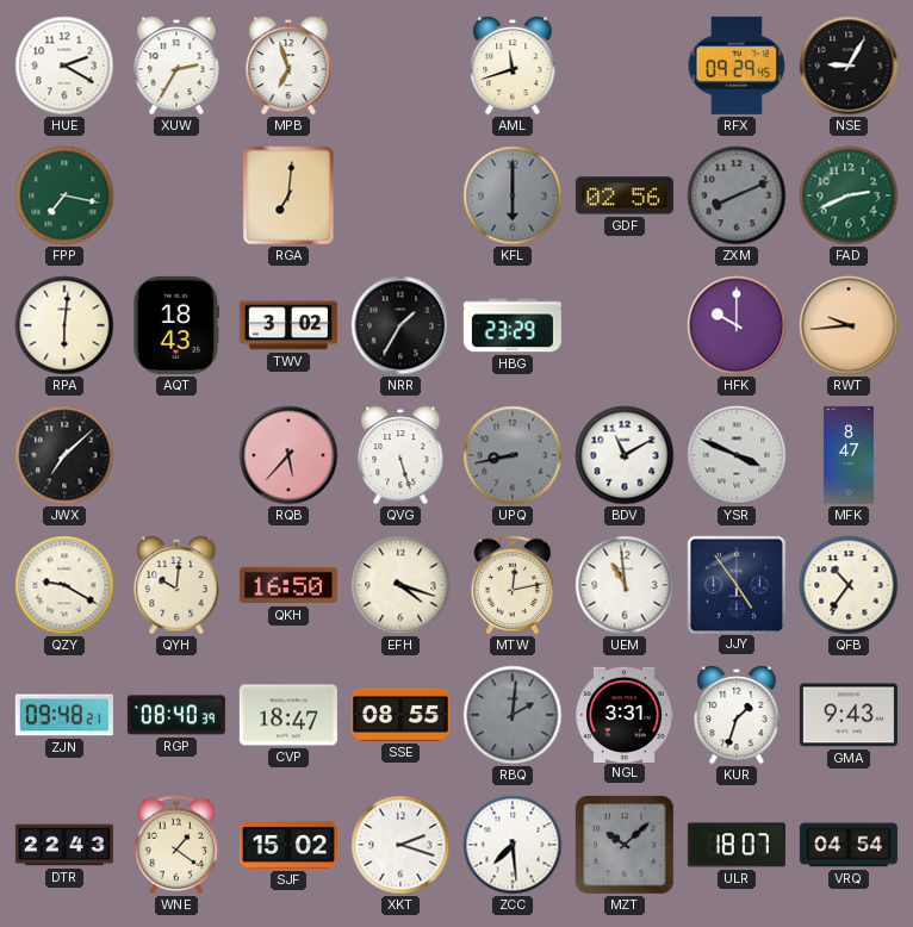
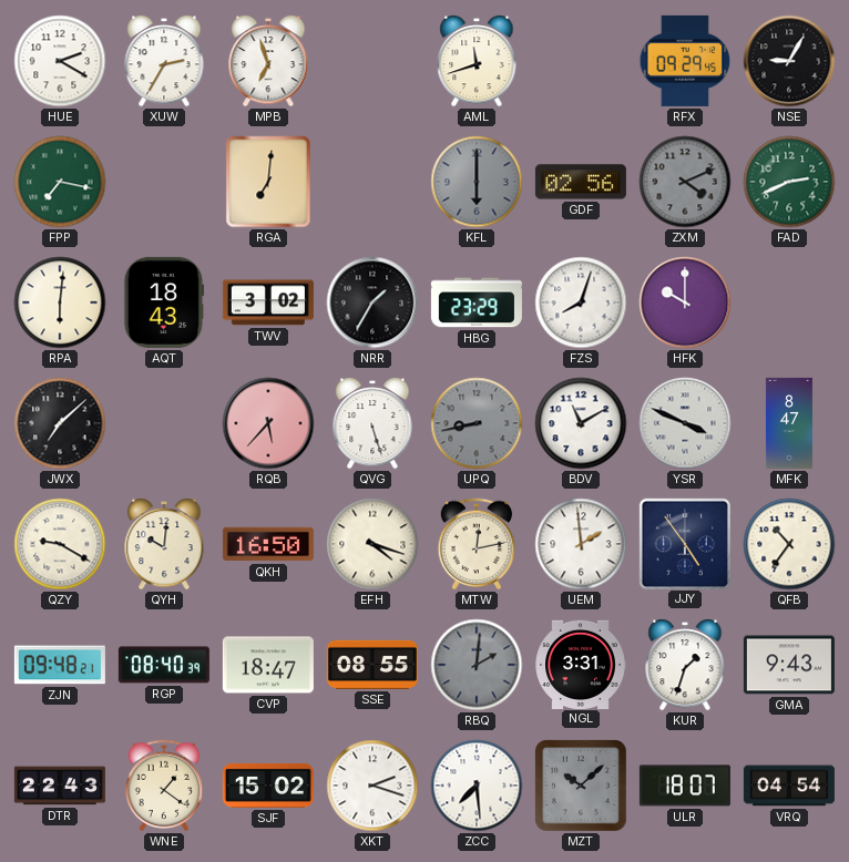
ZXM: 8:11 -> 4:11
FZS: none -> 8:03
RWT: 9:44 -> none
UEM: 10:59 -> 1:59
